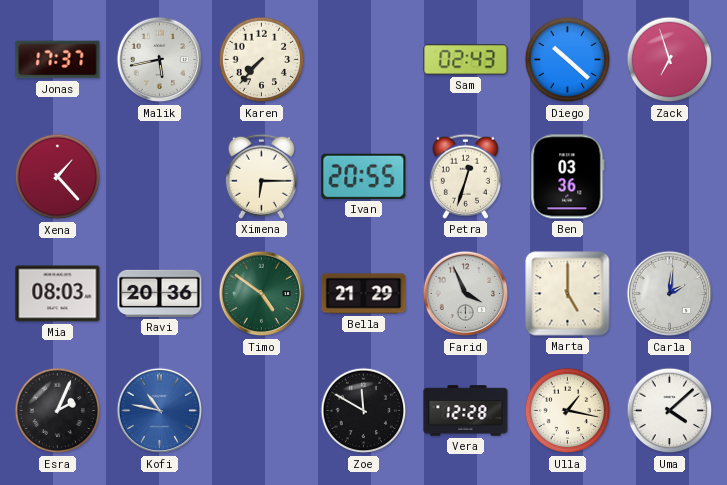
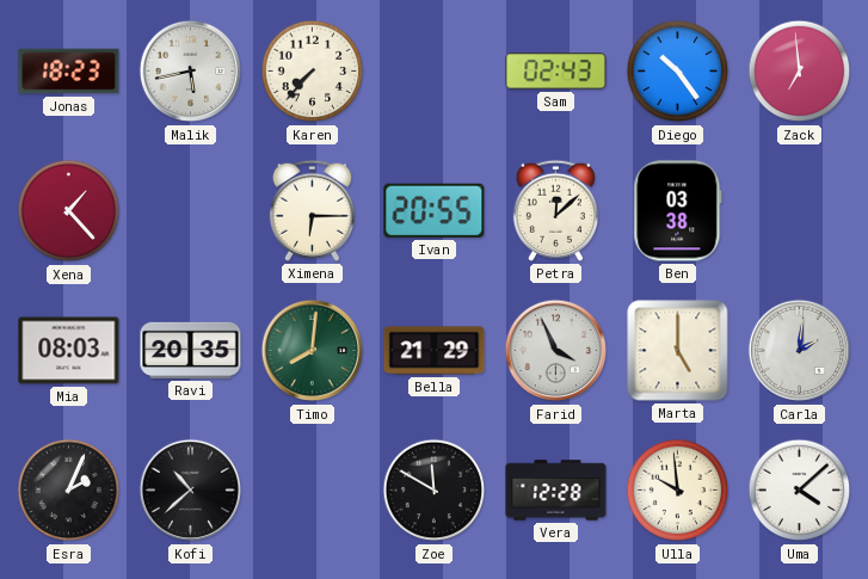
Jonas: 17:37 -> 18:23
Diego: 10:22 -> 10:24
Zack: 6:57 -> 6:59
Petra: 12:33 -> 12:08
Ben: 03:36 -> 03:38
Ravi: 20:36 -> 20:35
Timo: 4:51 -> 8:01
Kofi: 10:47 -> 10:38
Kofi dial: blue -> black
Ulla: 1:17 -> 9:59
